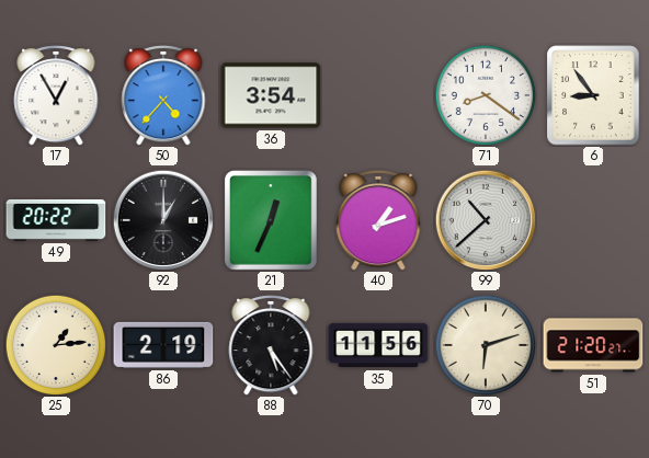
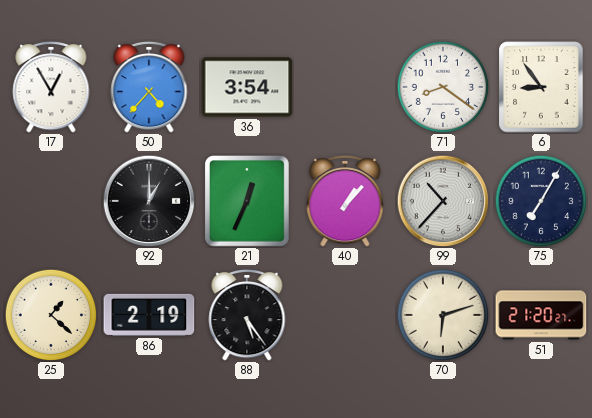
49: 20:22 -> none
40: 1:12 -> 1:07
99: 10:38 -> 10:37
75: none -> 7:05
25: 1:14 -> 1:22
35: 11:56 -> none
